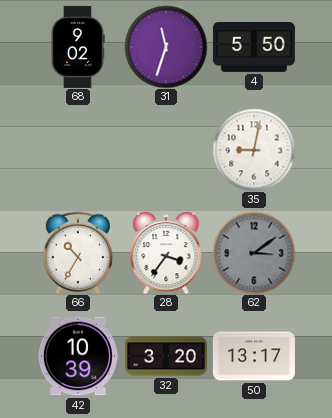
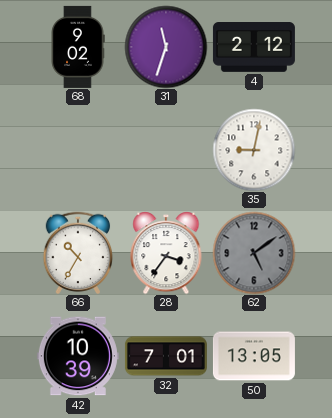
4: 5:50 -> 2:12
62: 3:09 -> 5:09
32: 3:20 -> 7:01
50: 13:17 -> 13:05
